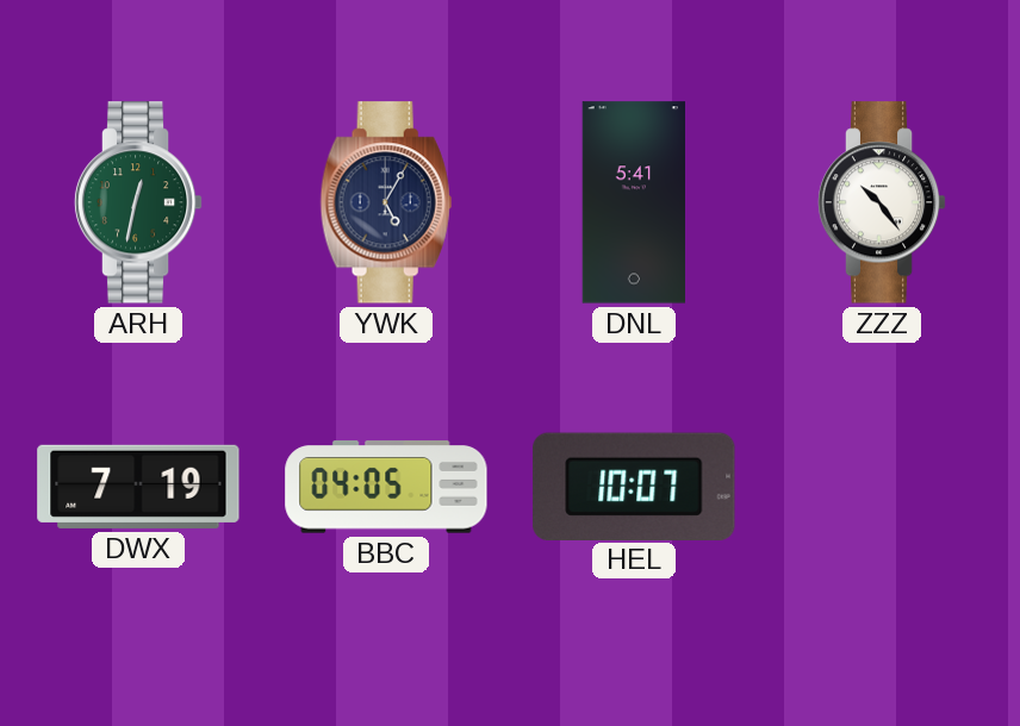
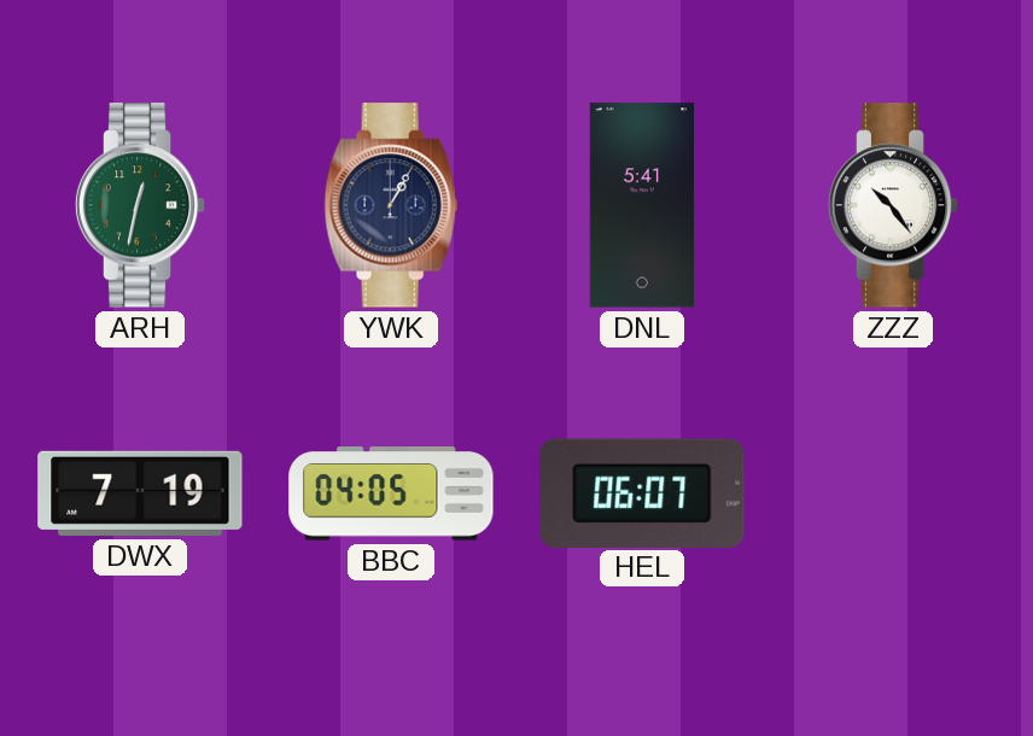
YWK: 5:05 -> 1:05
HEL: 10:07 -> 06:07
